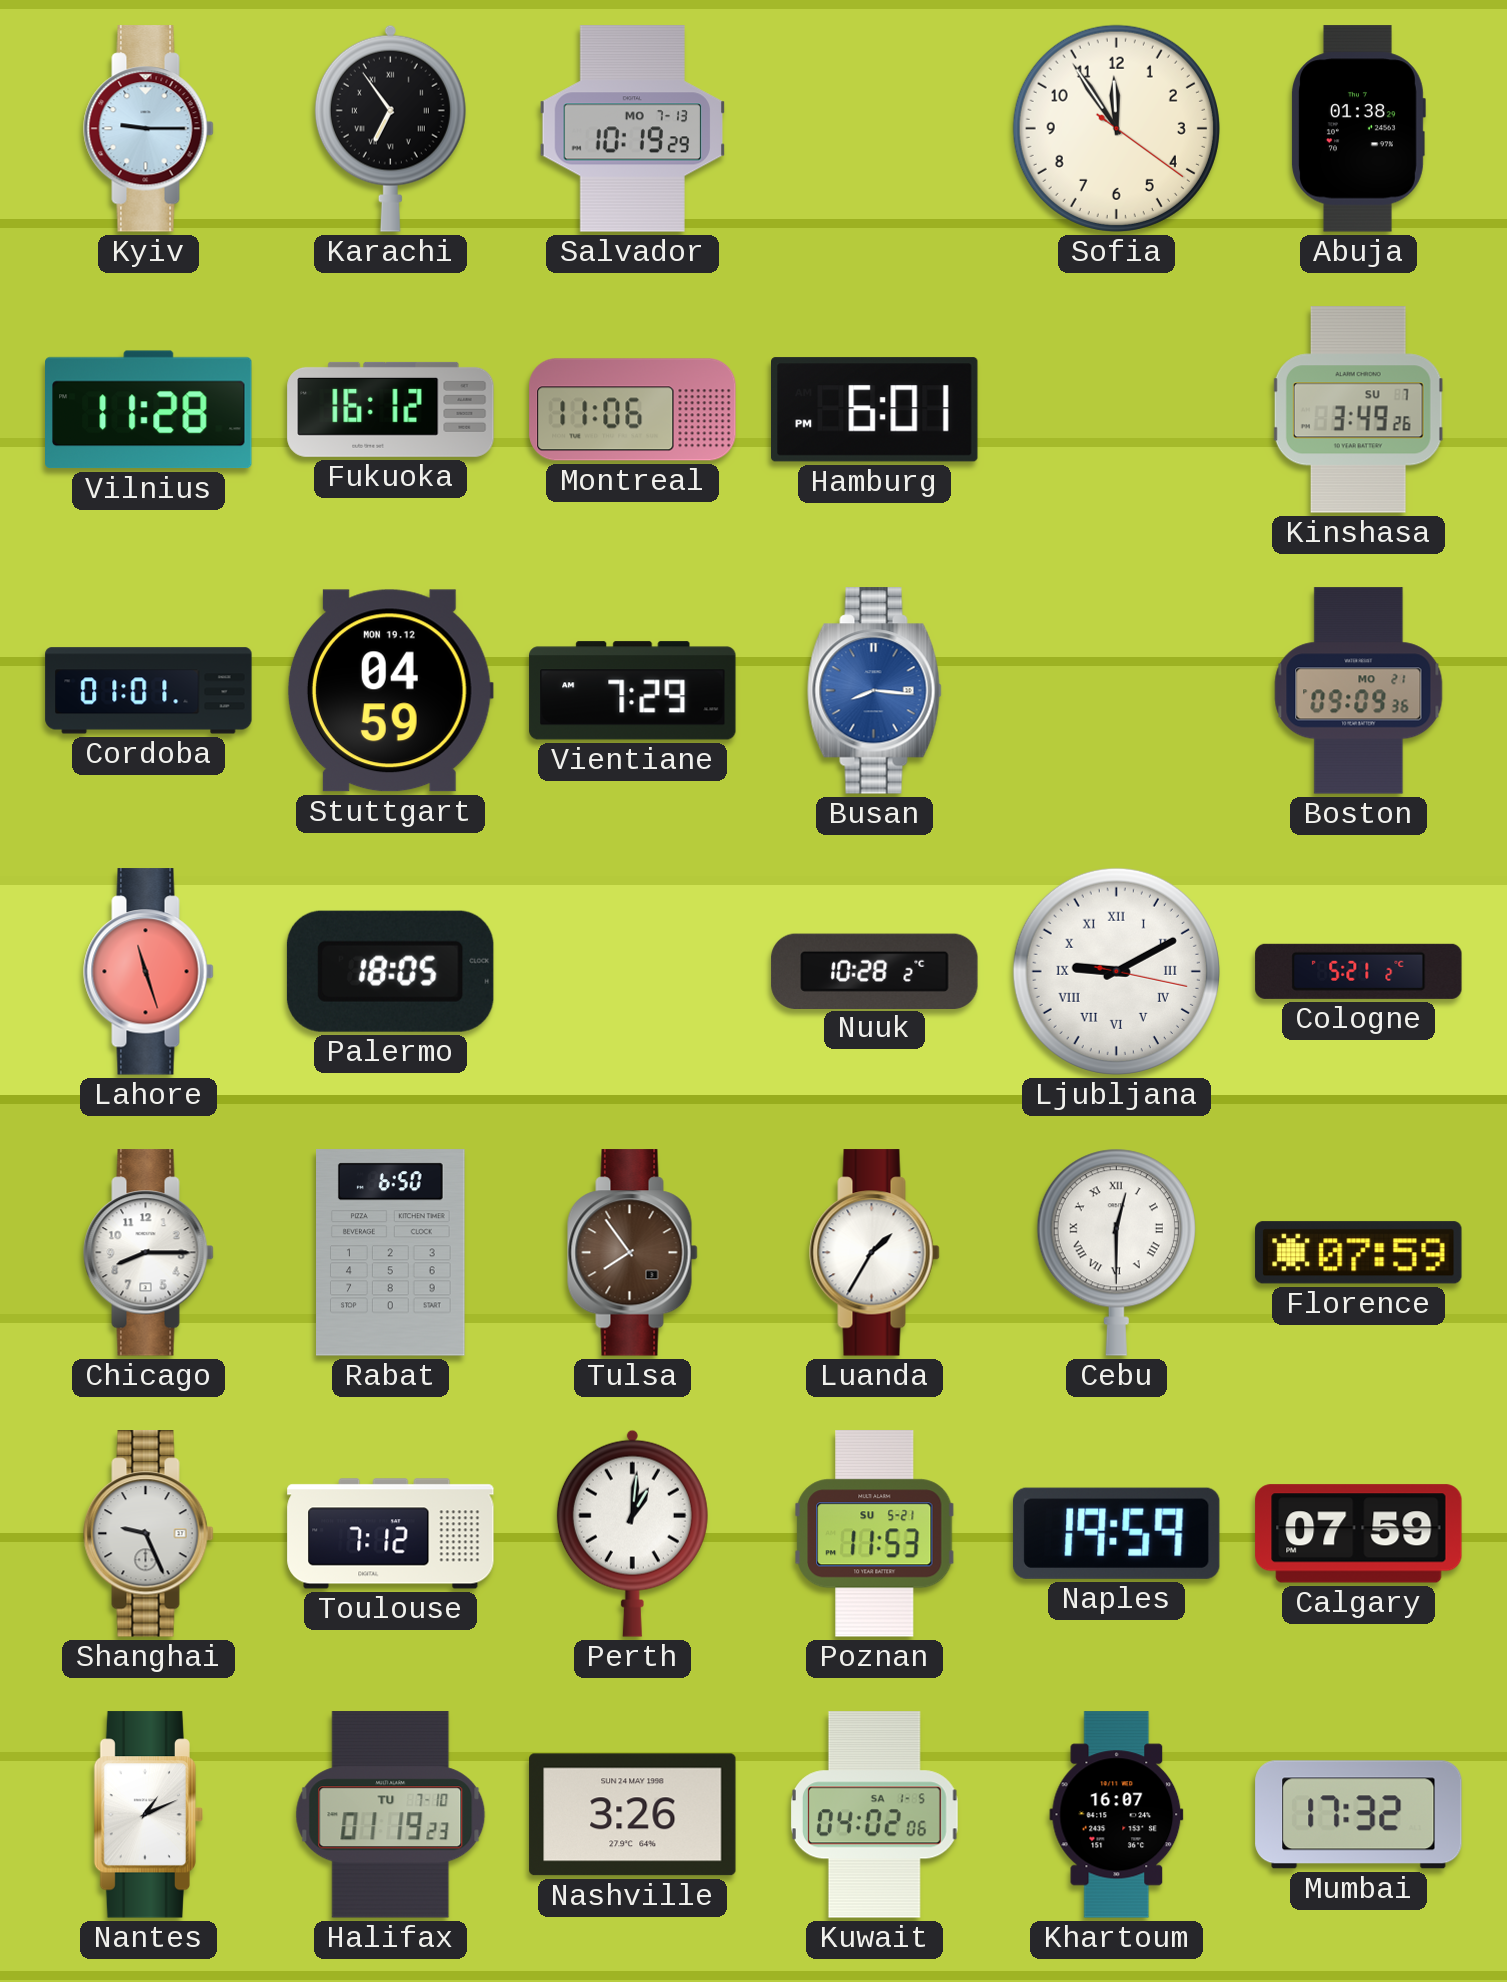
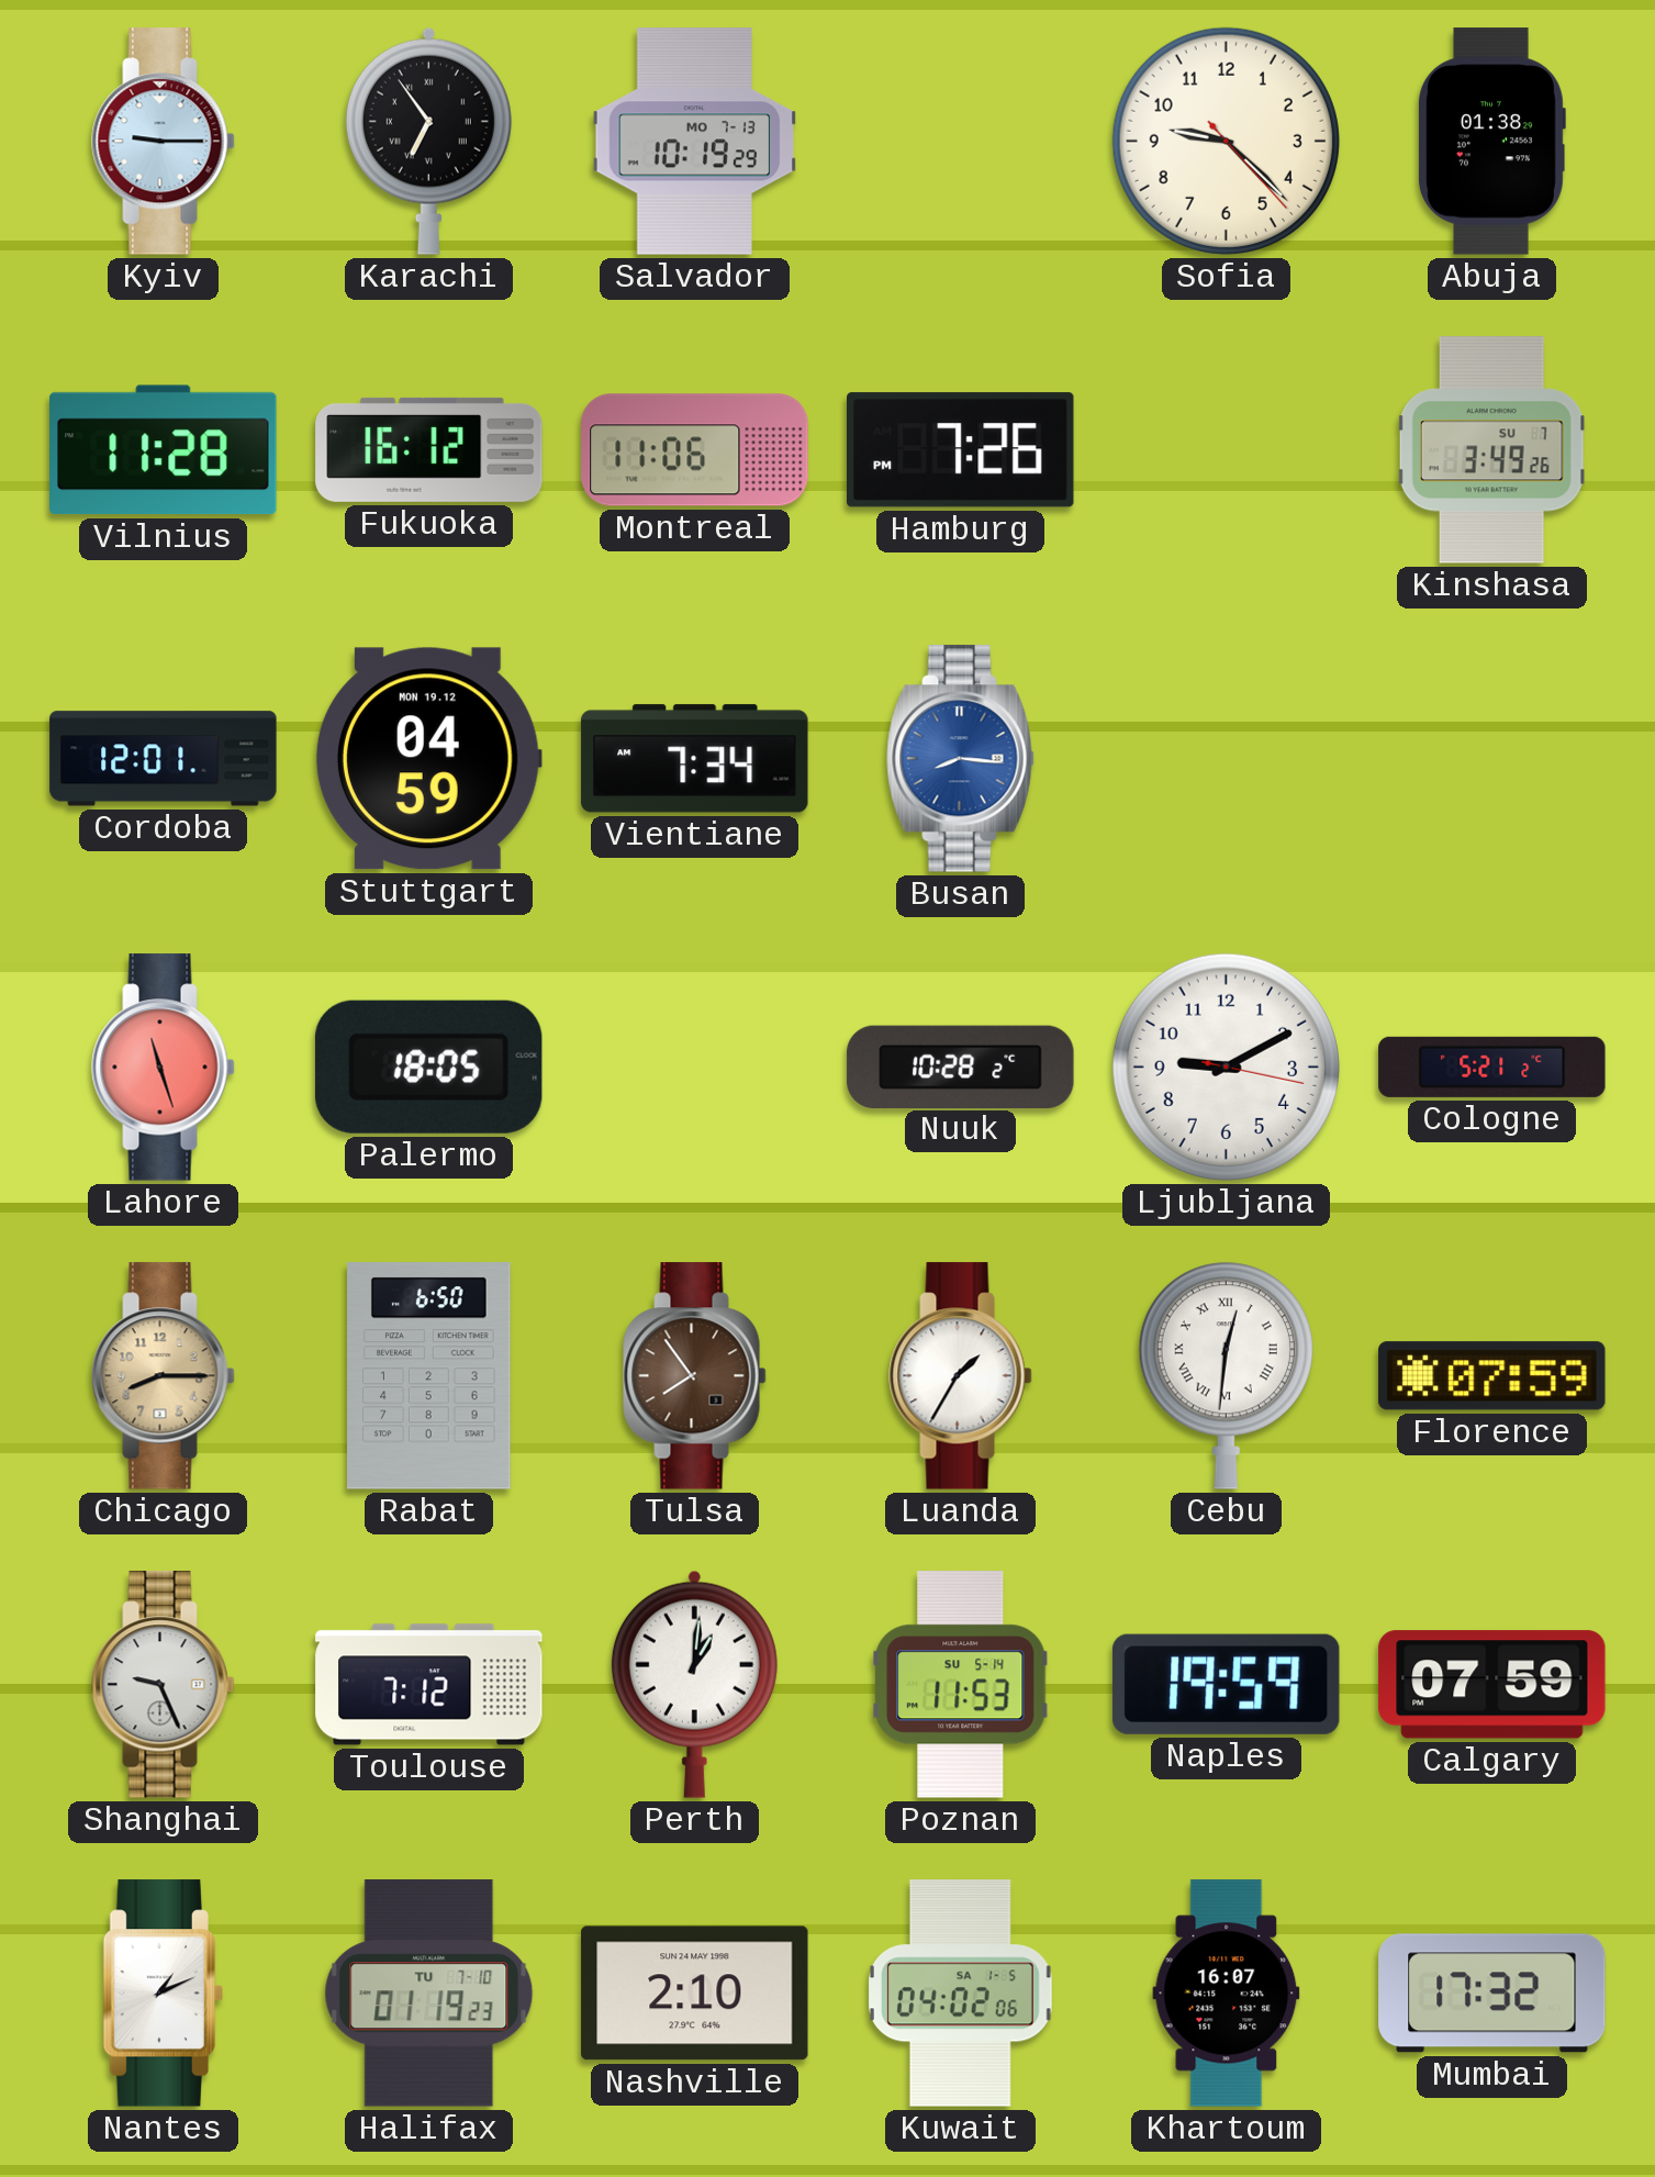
Sofia: 11:54 -> 9:22
Hamburg: 6:01 -> 7:26
Cordoba: 01:01 -> 12:01
Vientiane: 7:29 -> 7:34
Boston: 09:09 -> none
Ljubljana numerals: Roman -> Arabic
Chicago dial: white -> champagne
Cebu: 12:30 -> 12:31
Poznan date: SU 5-21 -> SU 5-14
Nashville: 3:26 -> 2:10
